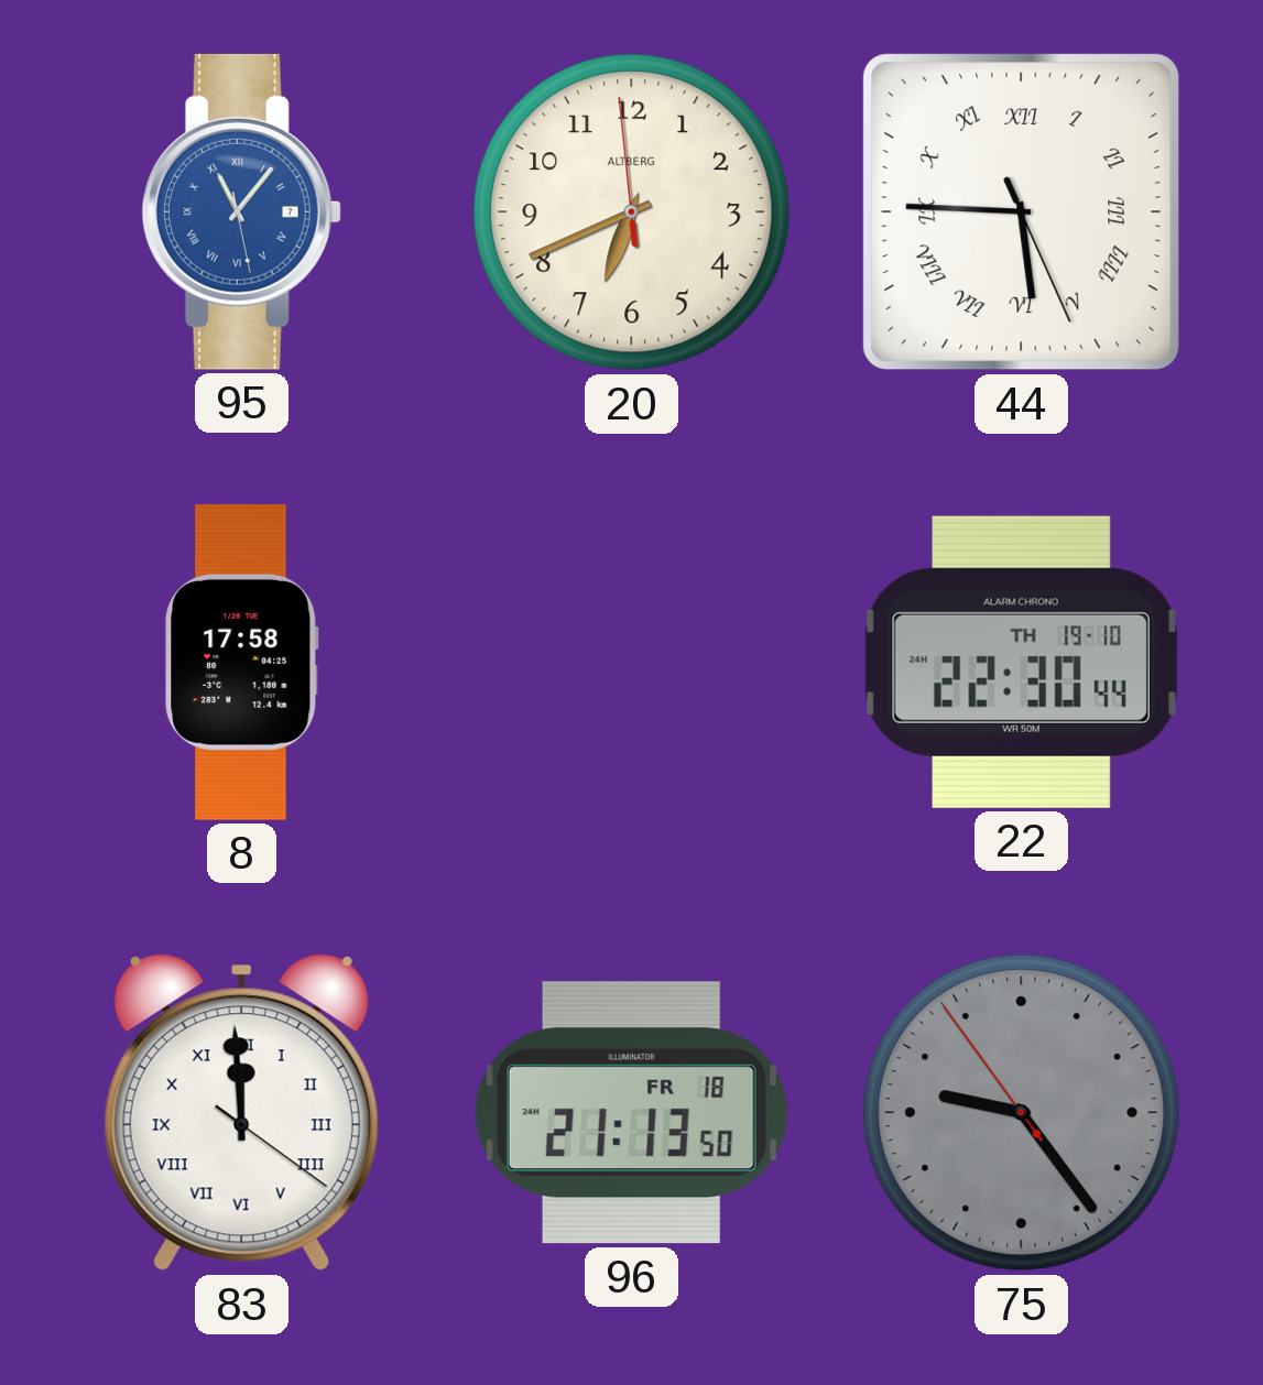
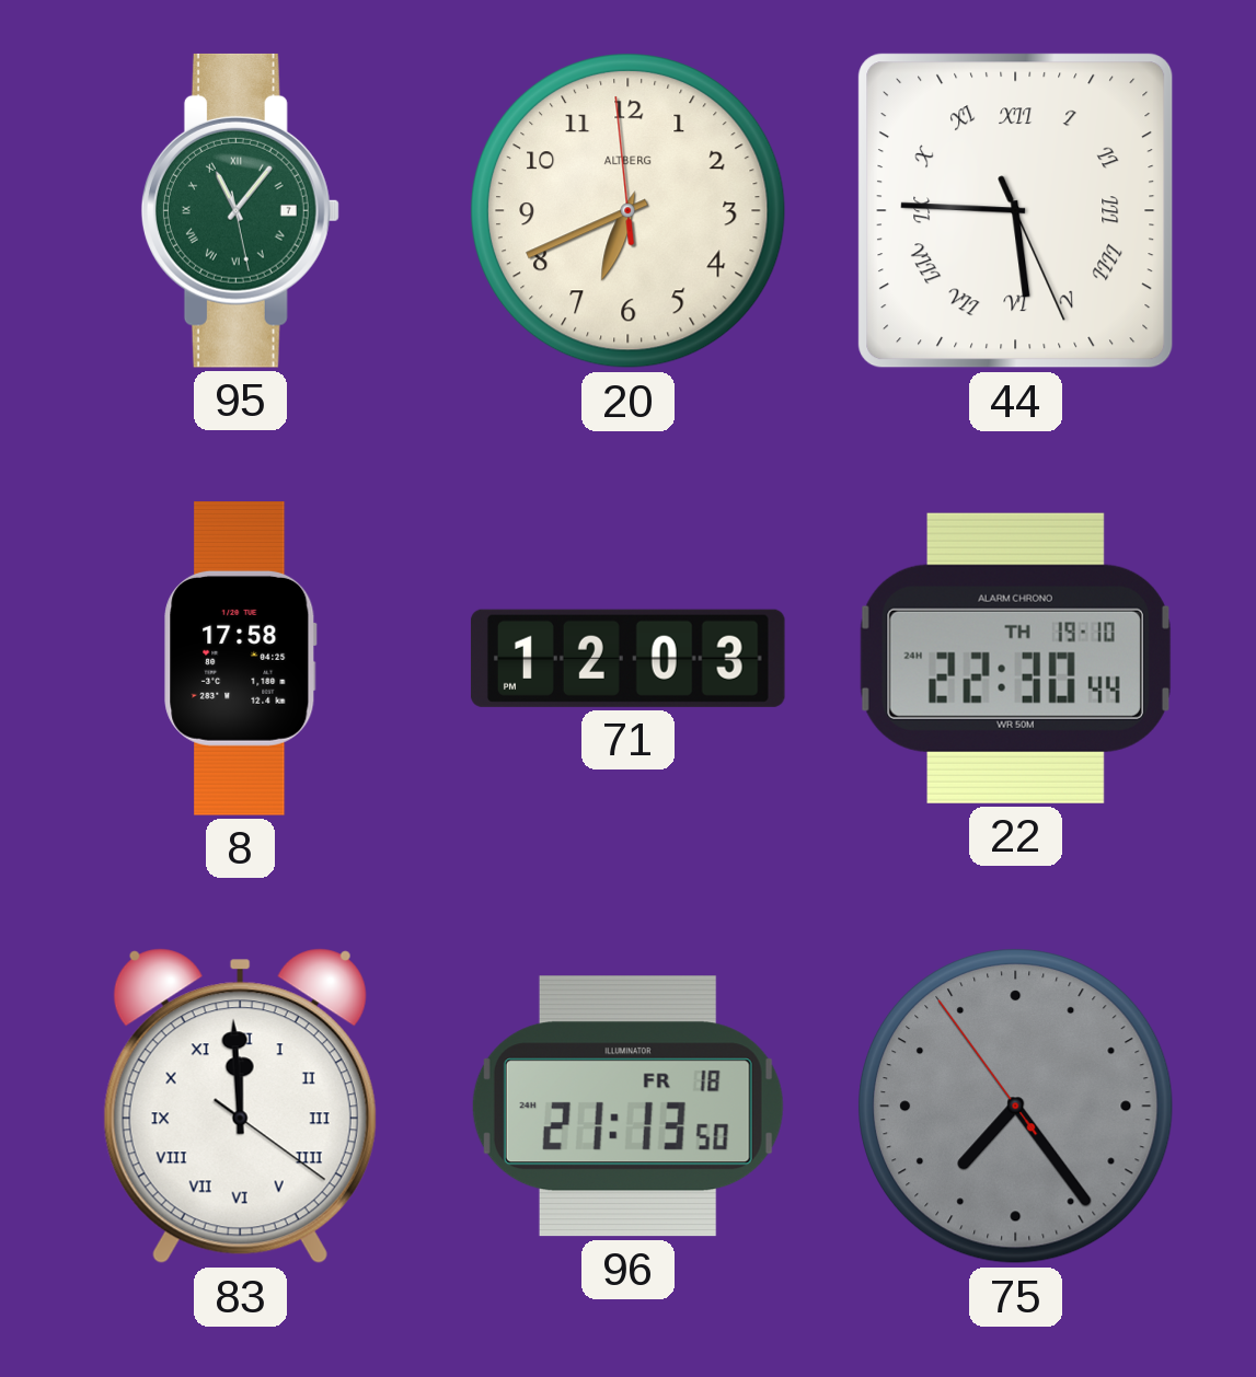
95 dial: blue -> green
71: none -> 12:03
75: 9:23 -> 7:23
